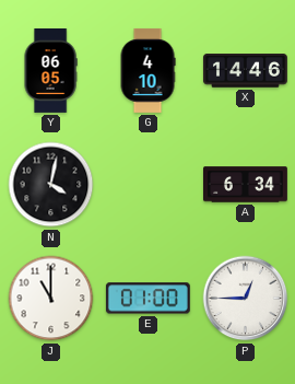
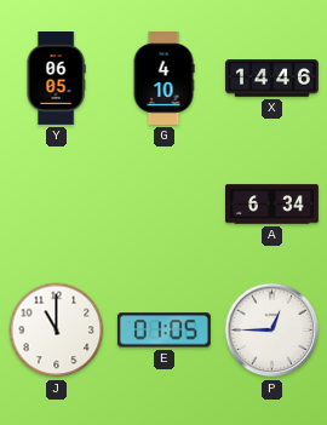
N: 4:02 -> none
E: 01:00 -> 01:05
